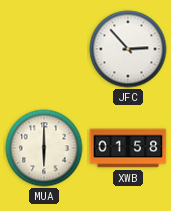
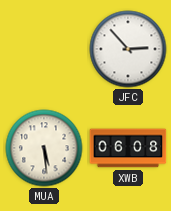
MUA: 6:00 -> 5:29
XWB: 01:58 -> 06:08
